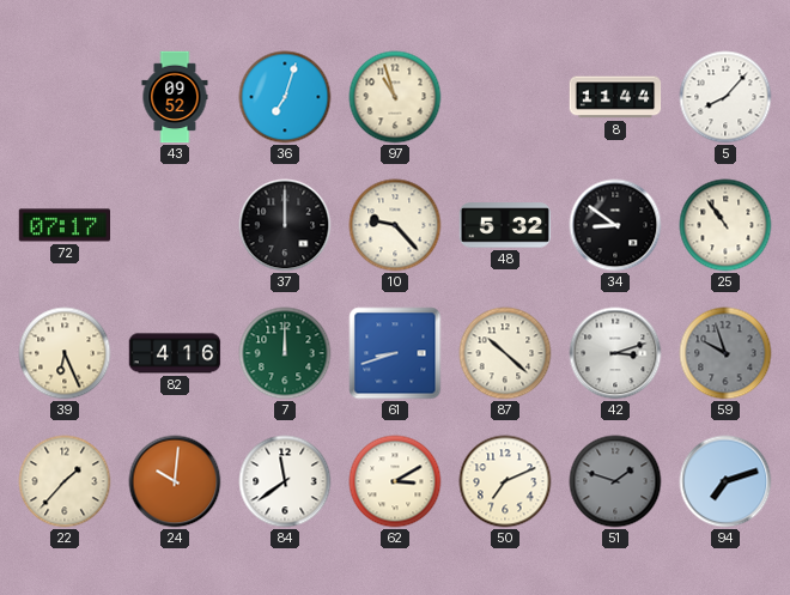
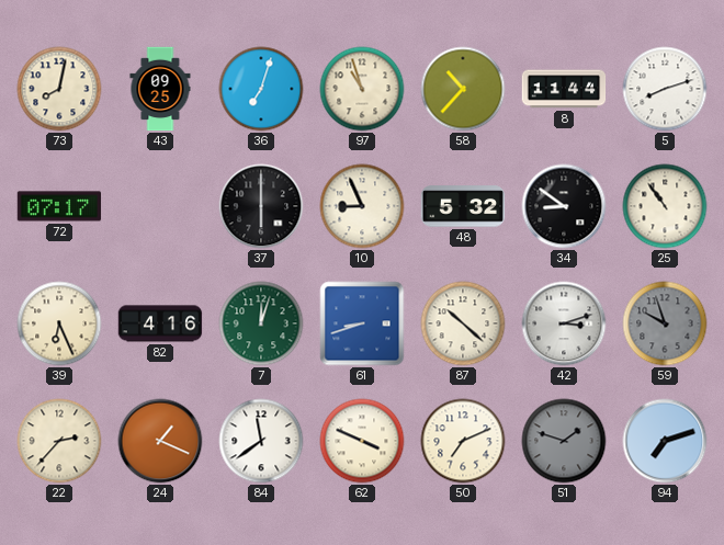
73: none -> 8:02
43: 09:52 -> 09:25
58: none -> 10:37
5: 8:07 -> 8:12
37: 12:00 -> 6:00
10: 9:23 -> 8:56
7: 12:00 -> 12:03
22: 1:37 -> 2:37
24: 10:01 -> 1:19
62: 3:10 -> 3:49
